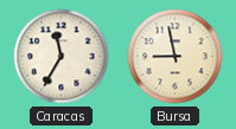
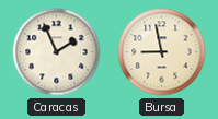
Caracas: 11:35 -> 1:56
